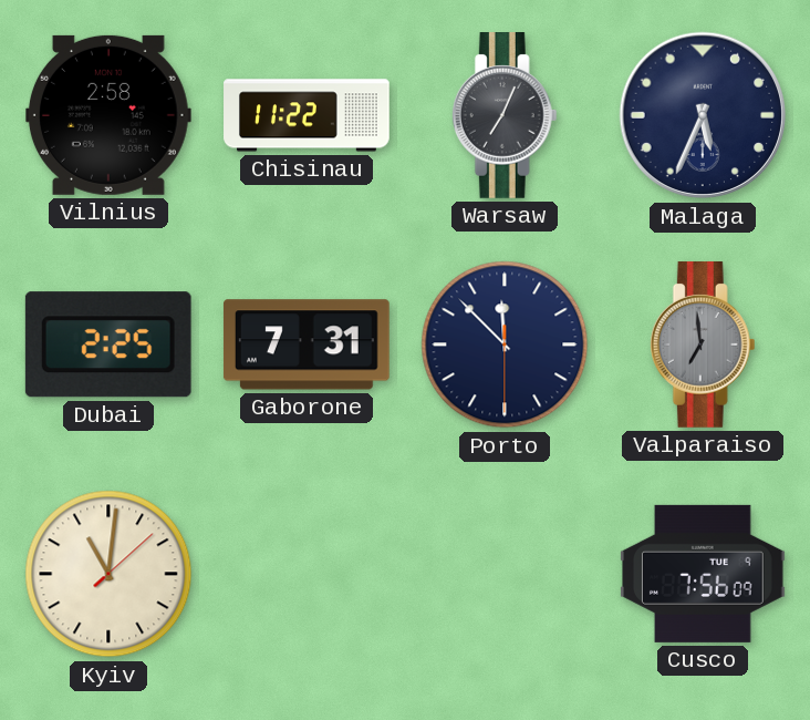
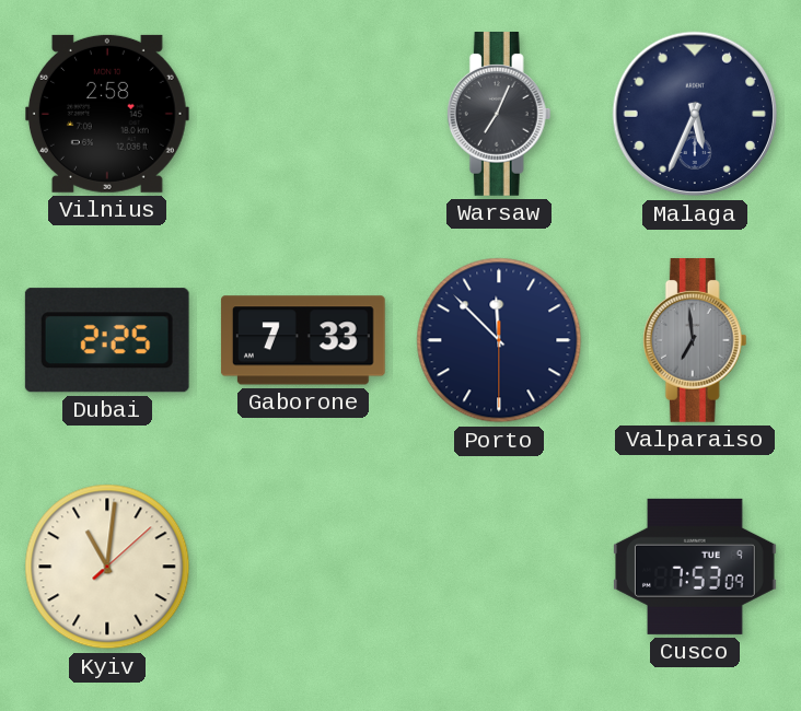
Chisinau: 11:22 -> none
Gaborone: 7:31 -> 7:33
Cusco: 7:56 -> 7:53
